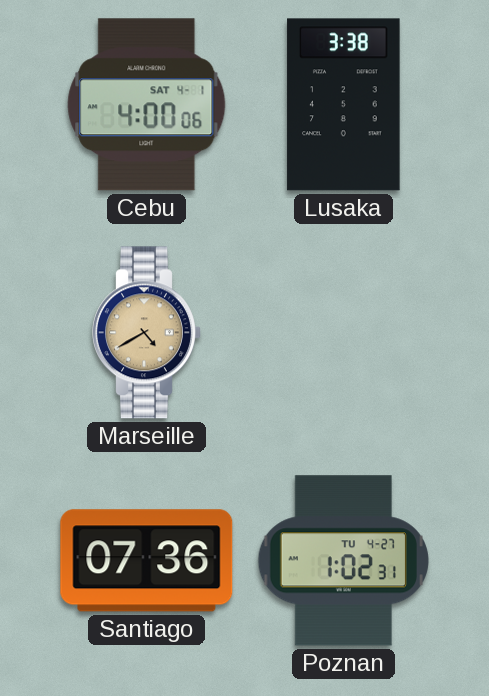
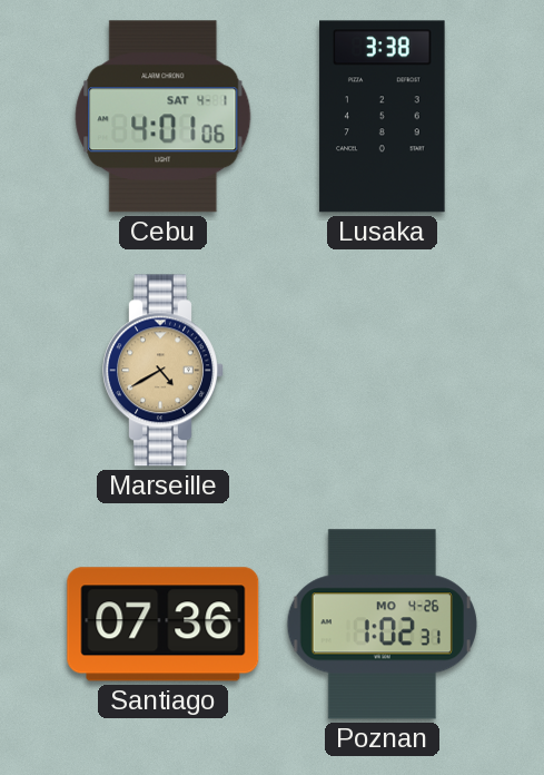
Cebu: 4:00 -> 4:01
Poznan date: TU 4-27 -> MO 4-26
